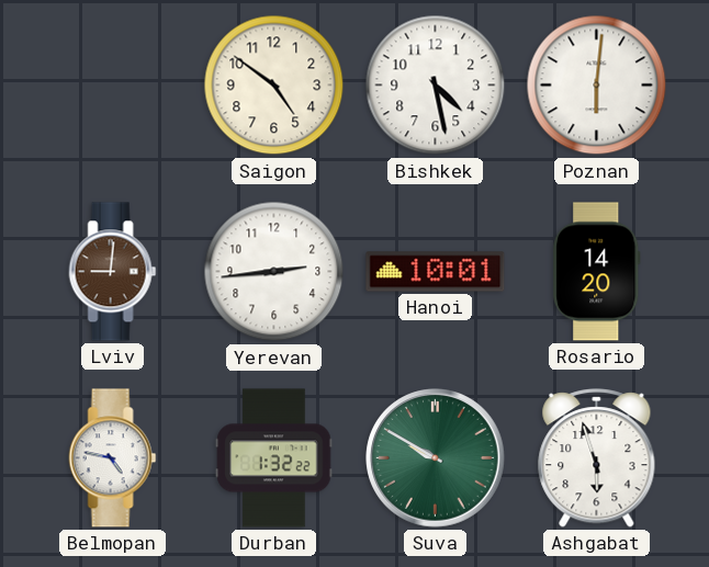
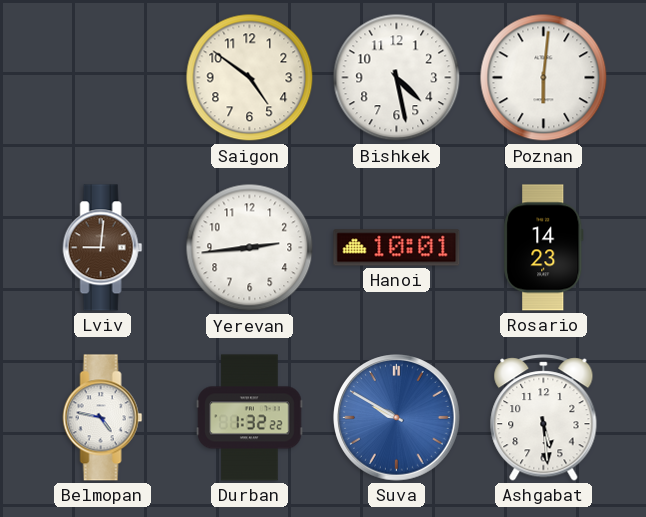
Rosario: 14:20 -> 14:23
Suva dial: green -> blue
Ashgabat: 5:57 -> 5:29
